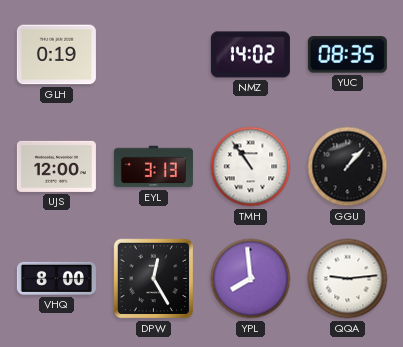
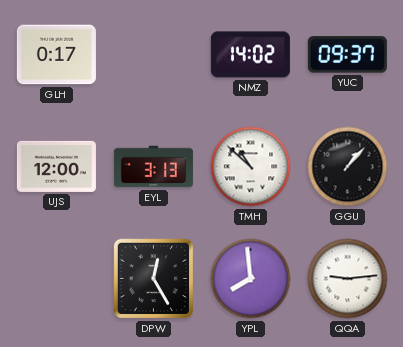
GLH: 0:19 -> 0:17
YUC: 08:35 -> 09:37
TMH: 10:54 -> 10:52
VHQ: 8:00 -> none
